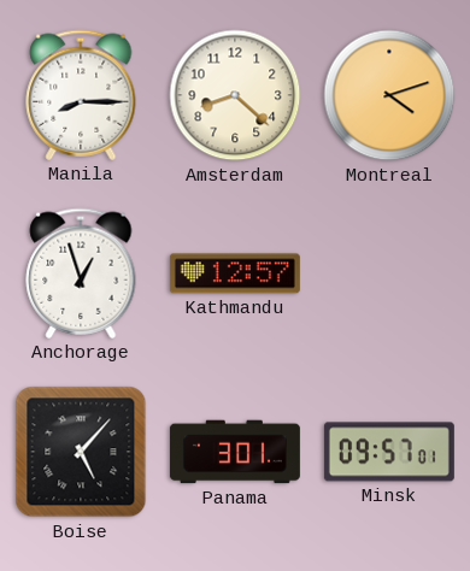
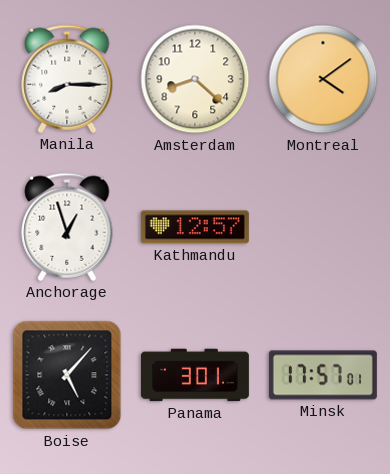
Montreal: 4:12 -> 4:09
Minsk: 09:57 -> 17:57
